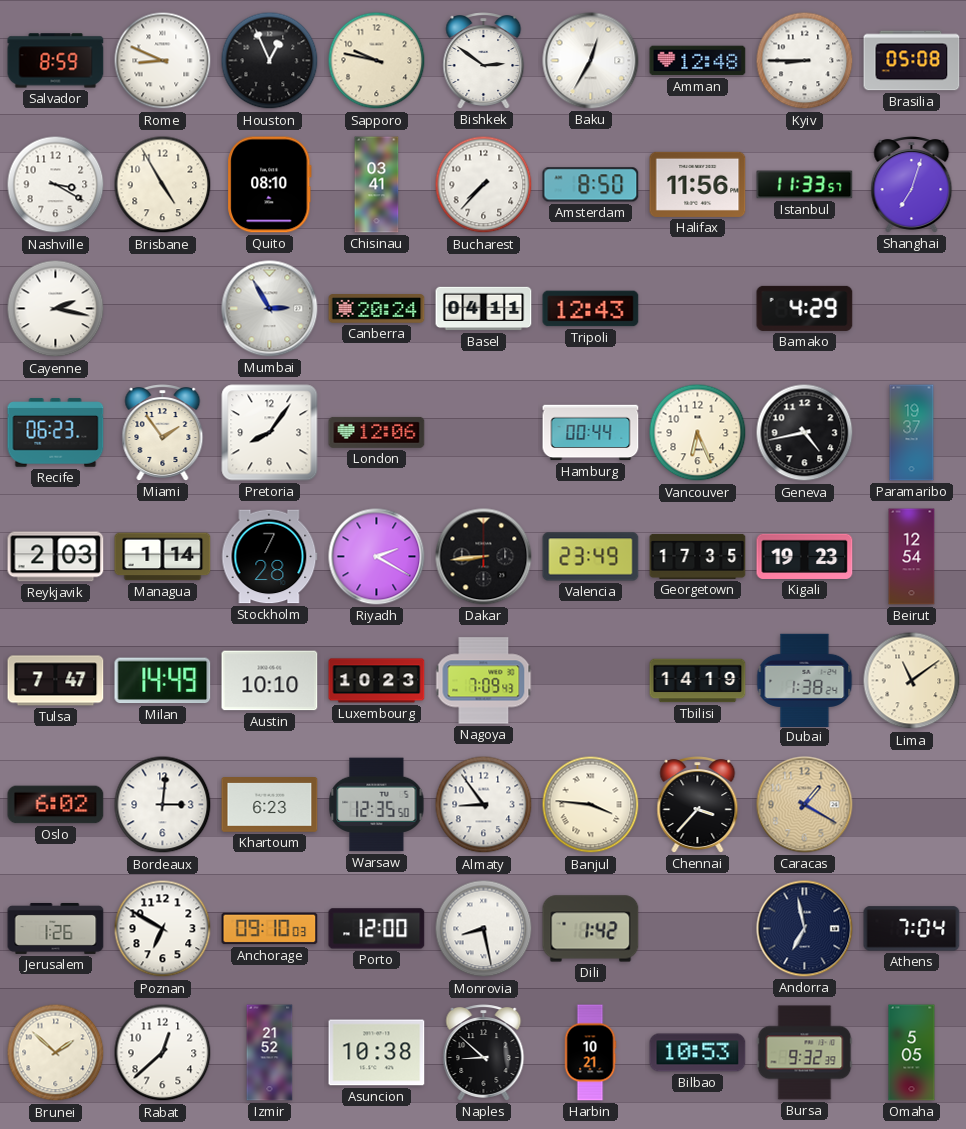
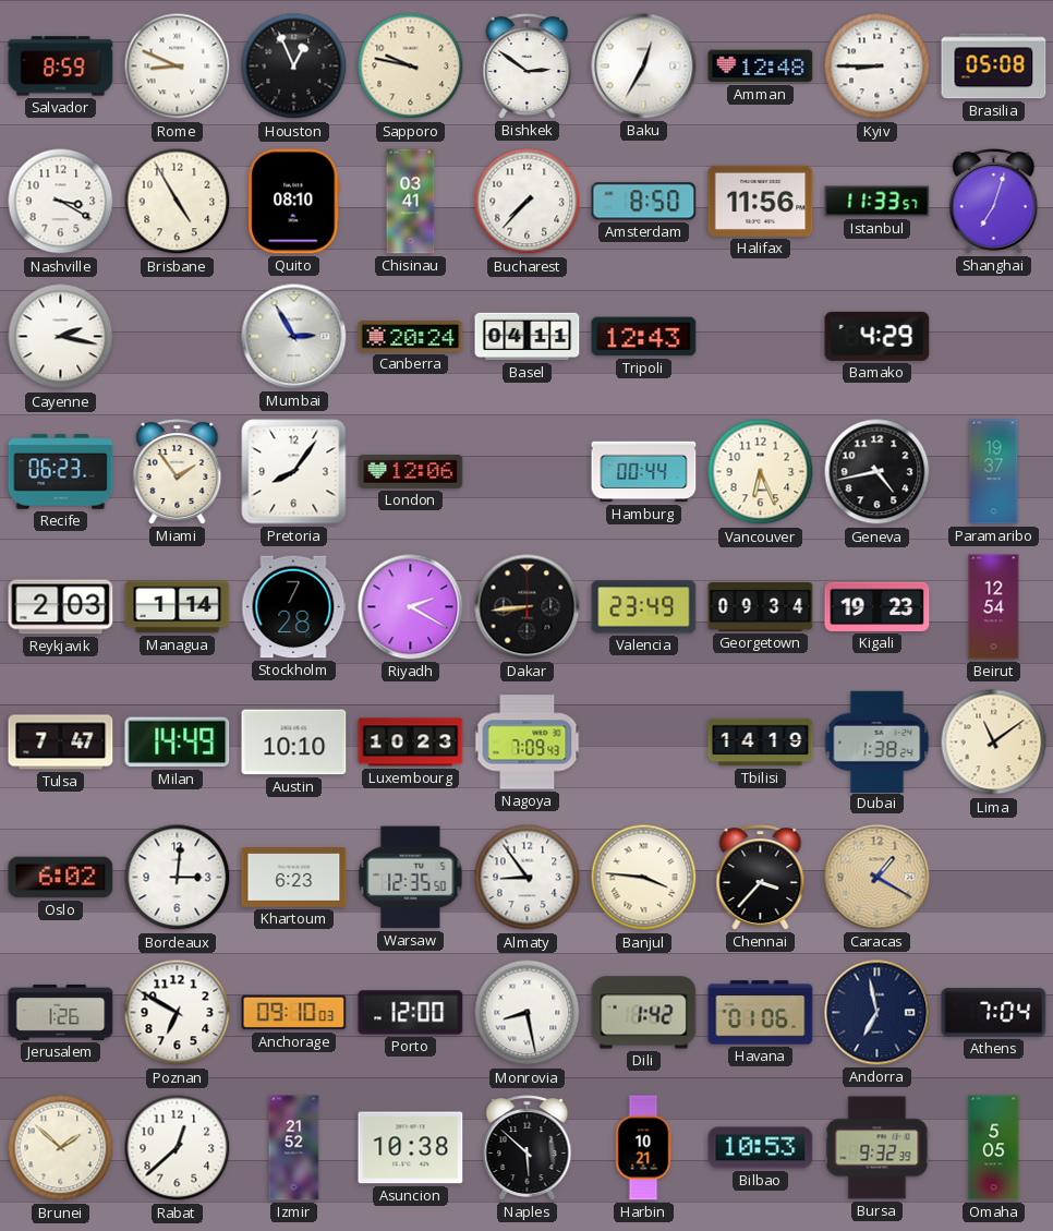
Georgetown: 17:35 -> 09:34
Havana: none -> 01:06
Naples: 8:52 -> 5:52
